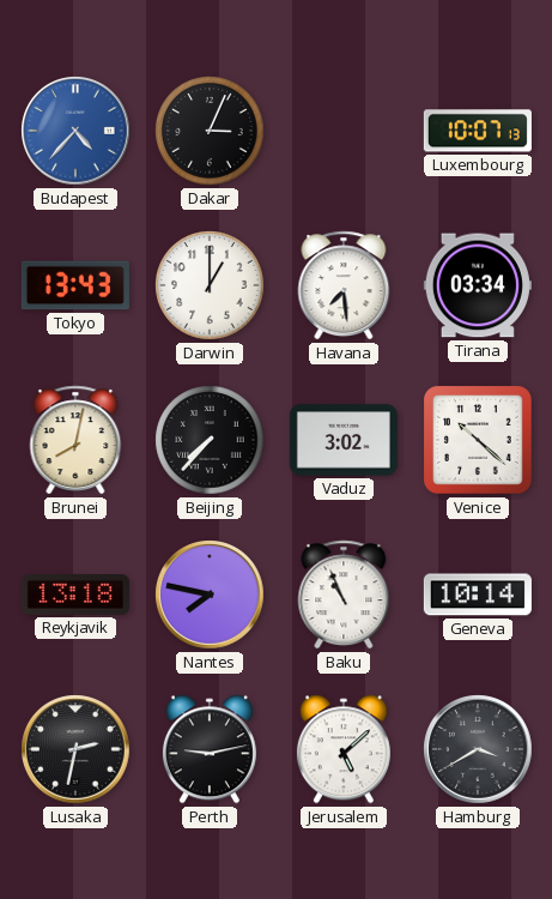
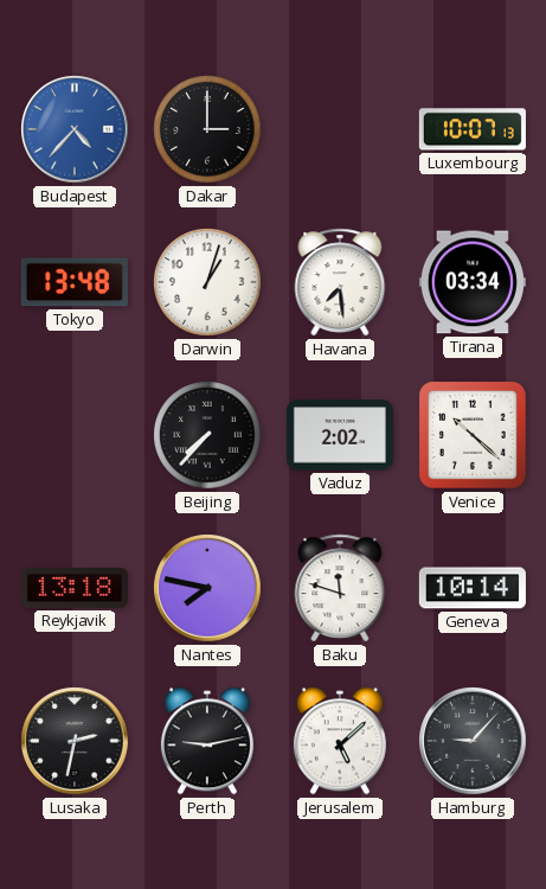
Dakar: 3:04 -> 3:00
Tokyo: 13:43 -> 13:48
Darwin: 1:00 -> 1:03
Brunei: 8:02 -> none
Vaduz: 3:02 -> 2:02
Baku: 10:56 -> 11:48
Hamburg: 3:40 -> 9:07
